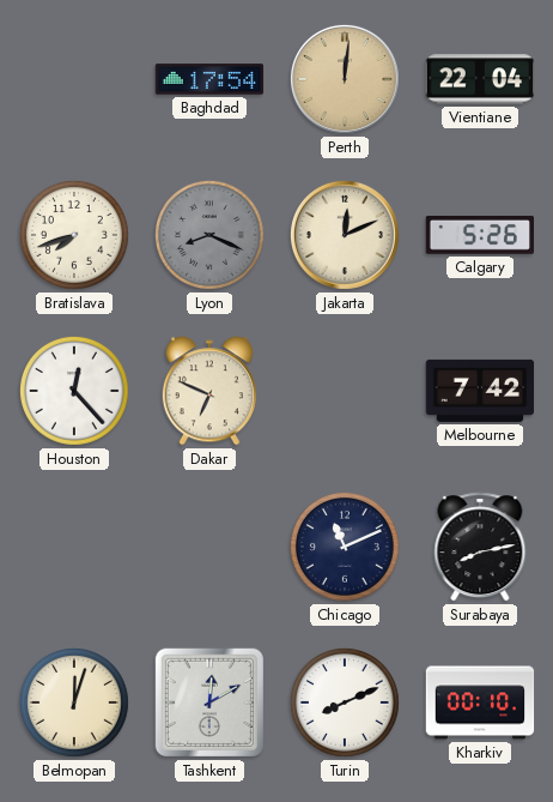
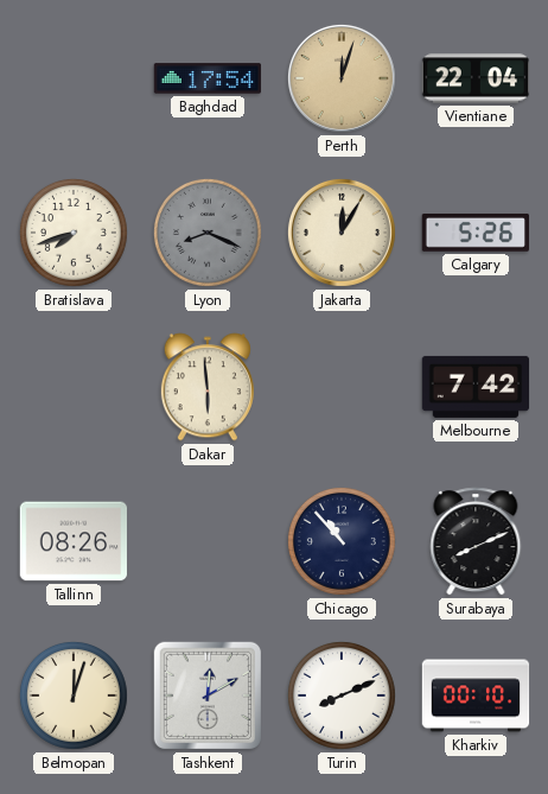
Perth: 12:01 -> 12:03
Jakarta: 12:11 -> 12:05
Houston: 12:23 -> none
Dakar: 6:49 -> 5:59
Tallinn: none -> 08:26
Chicago: 11:11 -> 10:53
Surabaya: 8:13 -> 8:11
